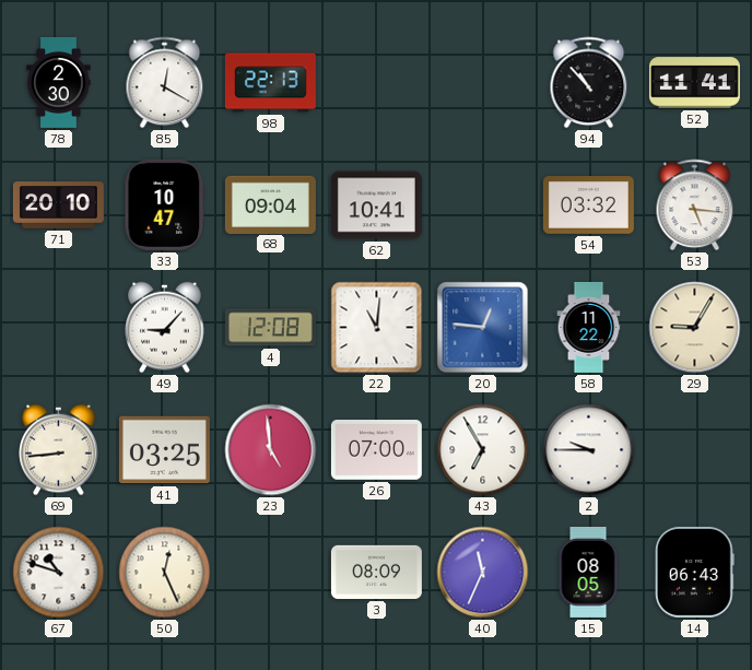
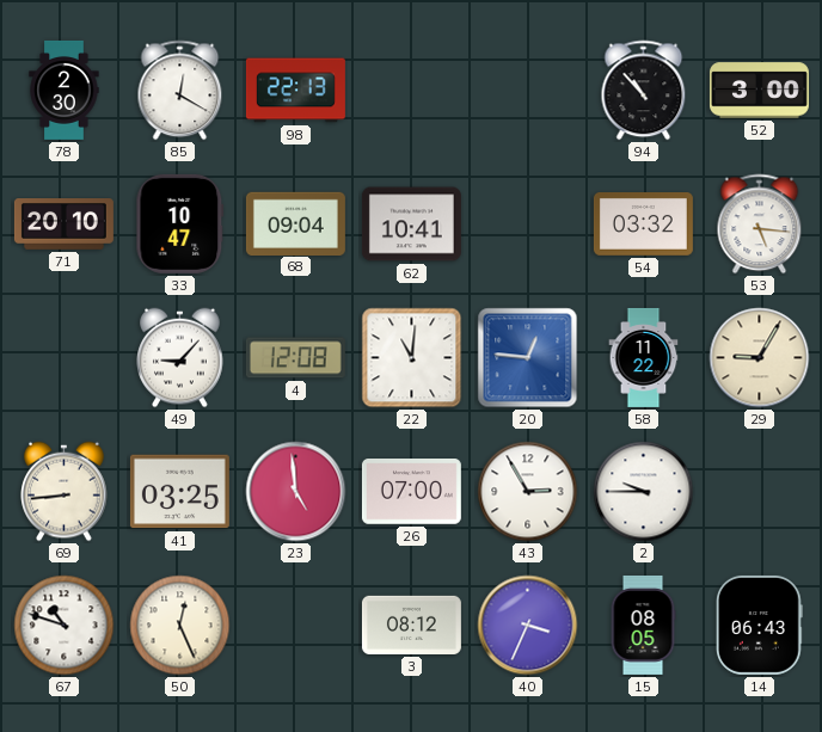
52: 11:41 -> 3:00
43: 6:55 -> 2:55
3: 08:09 -> 08:12
40: 11:34 -> 3:34
